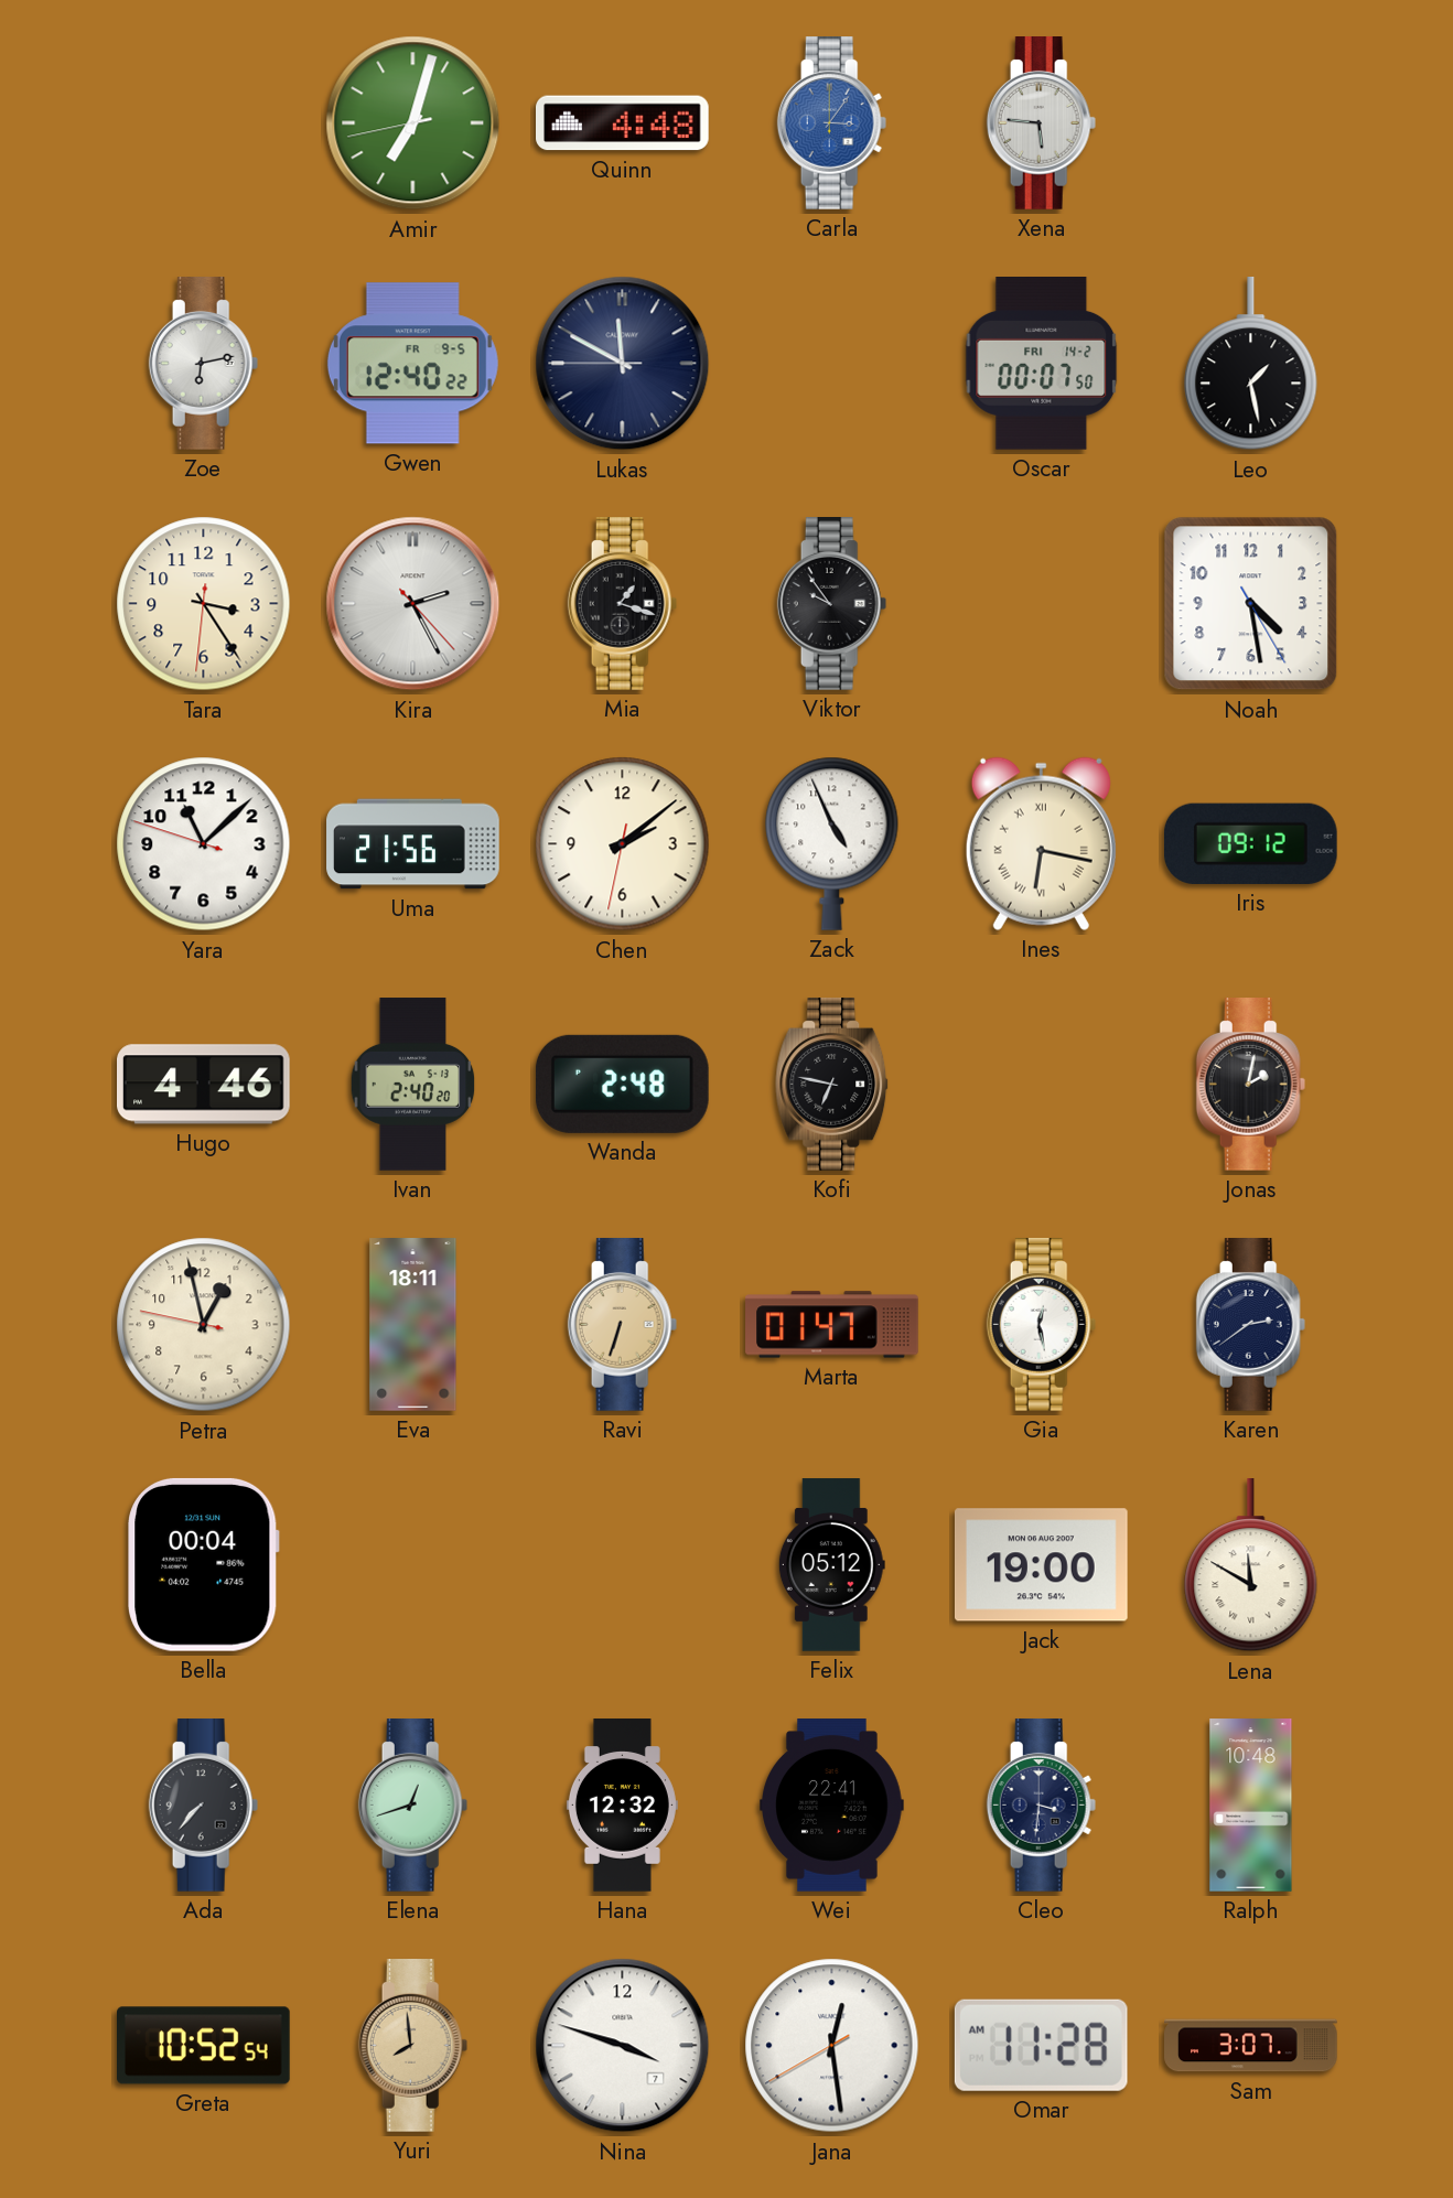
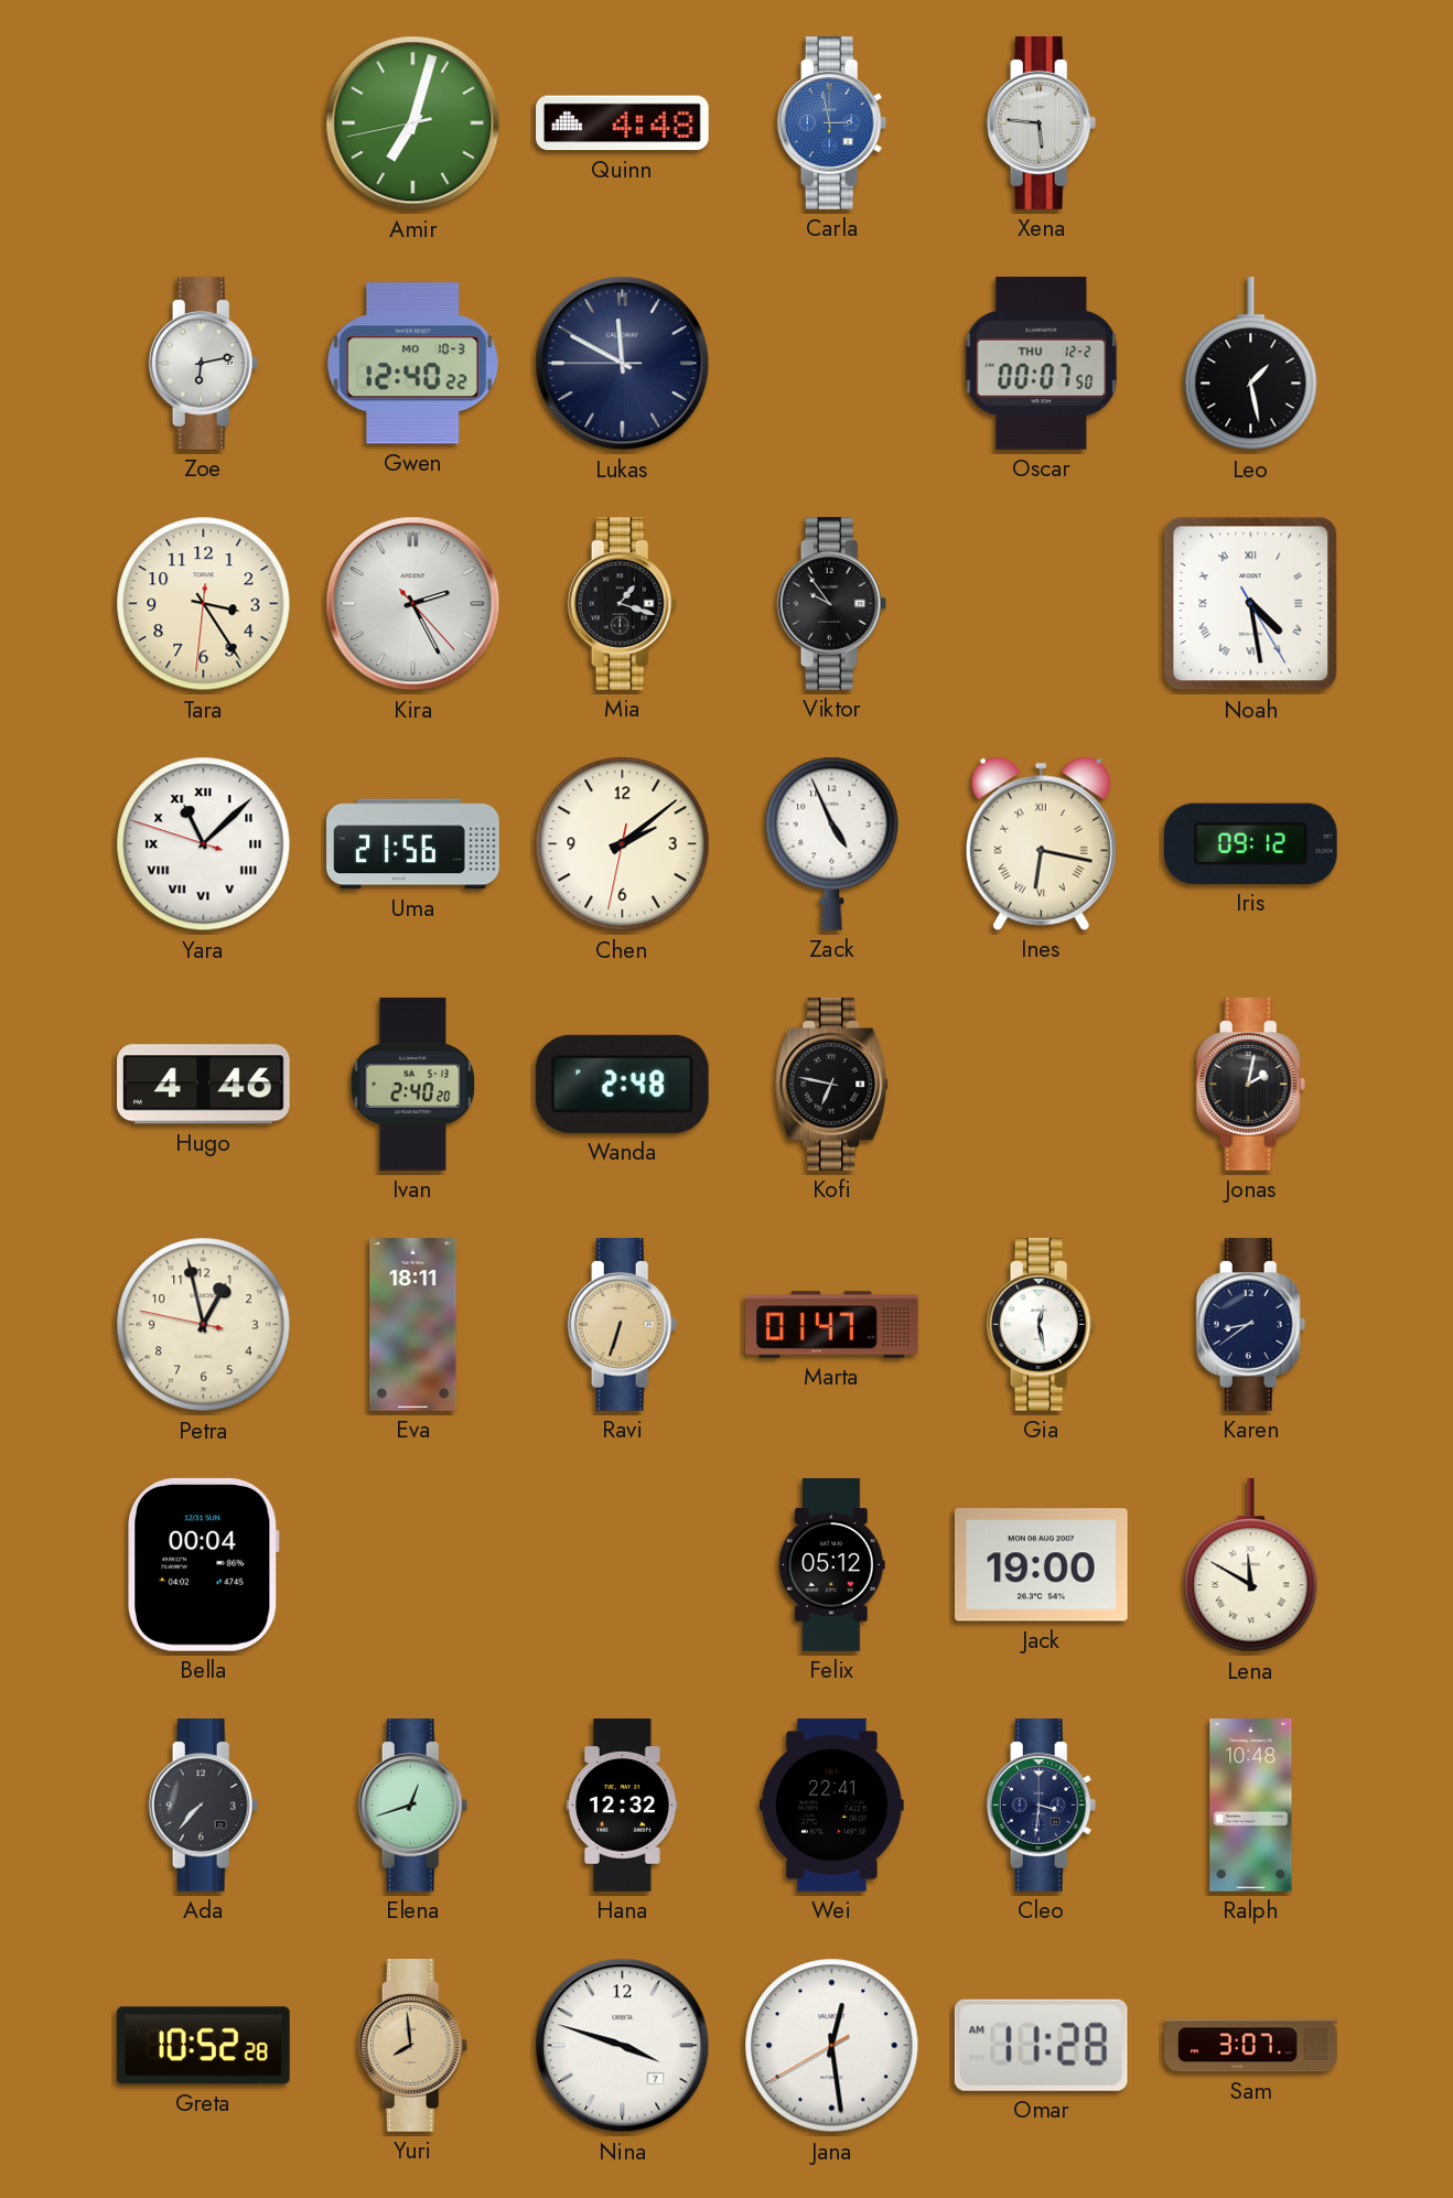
Carla: 3:06 -> 2:58
Gwen date: FR 9-5 -> MO 10-3
Oscar date: FRI 14-2 -> THU 12-2
Noah numerals: Arabic -> Roman
Yara numerals: Arabic -> Roman
Karen: 2:39 -> 8:39
Greta: 10:52:54 -> 10:52:28
